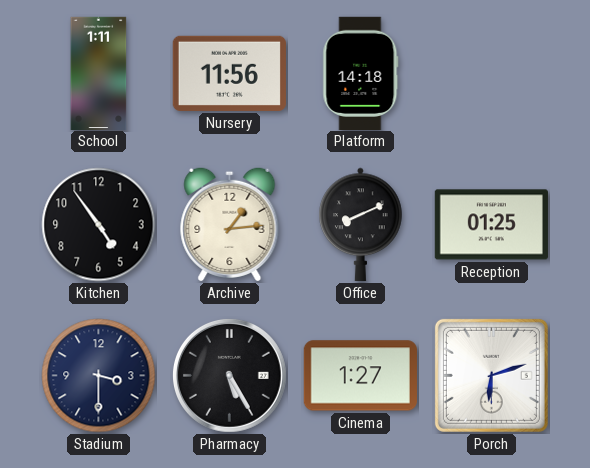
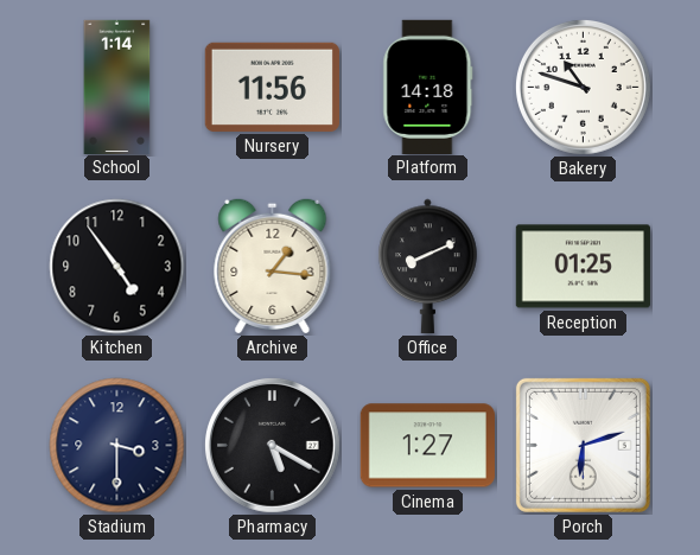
School: 1:11 -> 1:14
Bakery: none -> 10:48
Archive: 1:14 -> 1:16
Pharmacy: 5:25 -> 5:20
